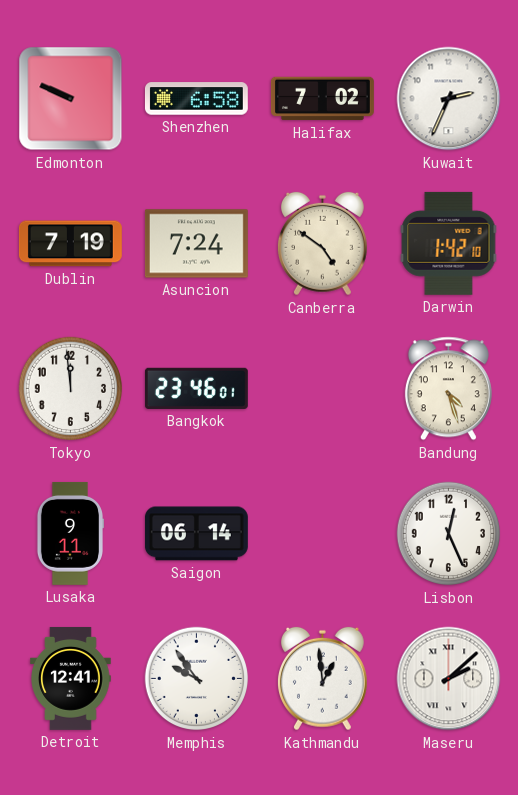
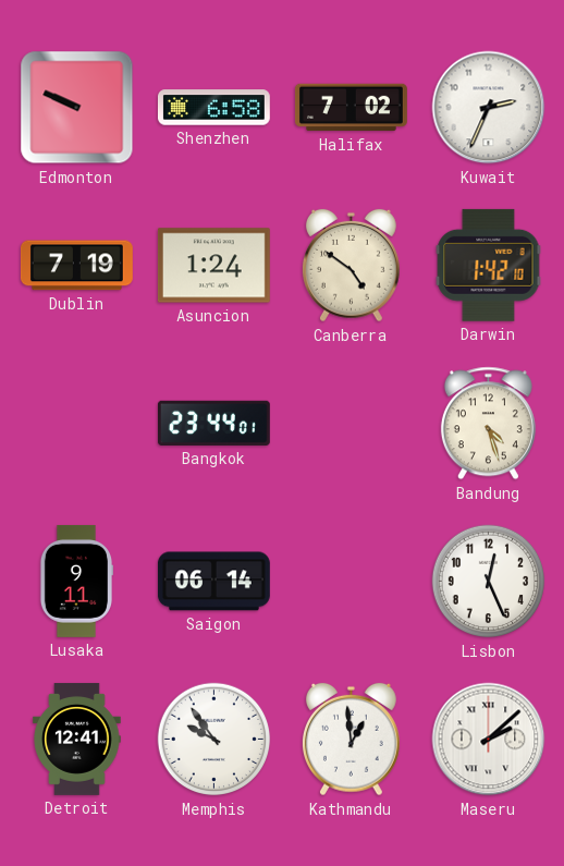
Asuncion: 7:24 -> 1:24
Tokyo: 11:59 -> none
Bangkok: 23:46 -> 23:44
